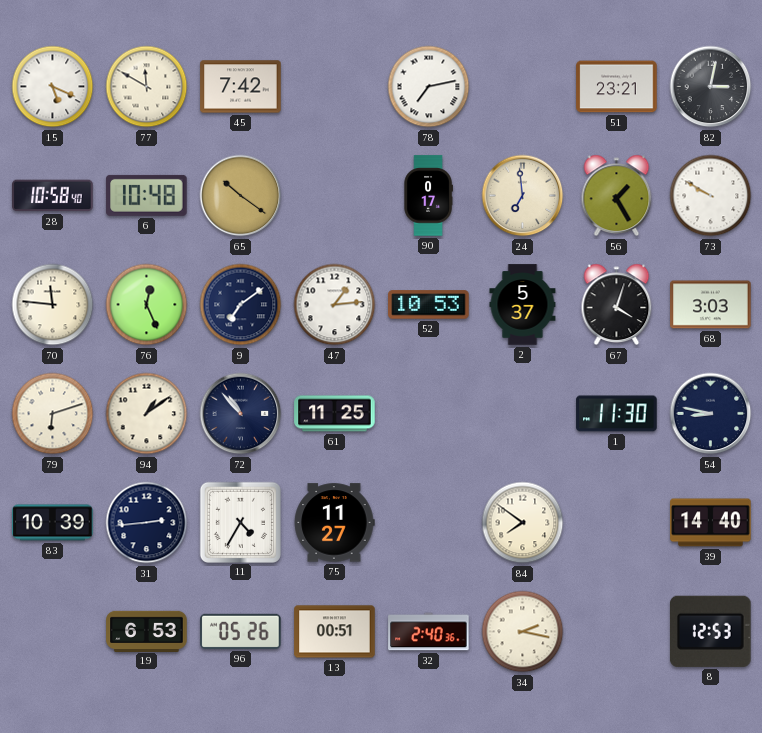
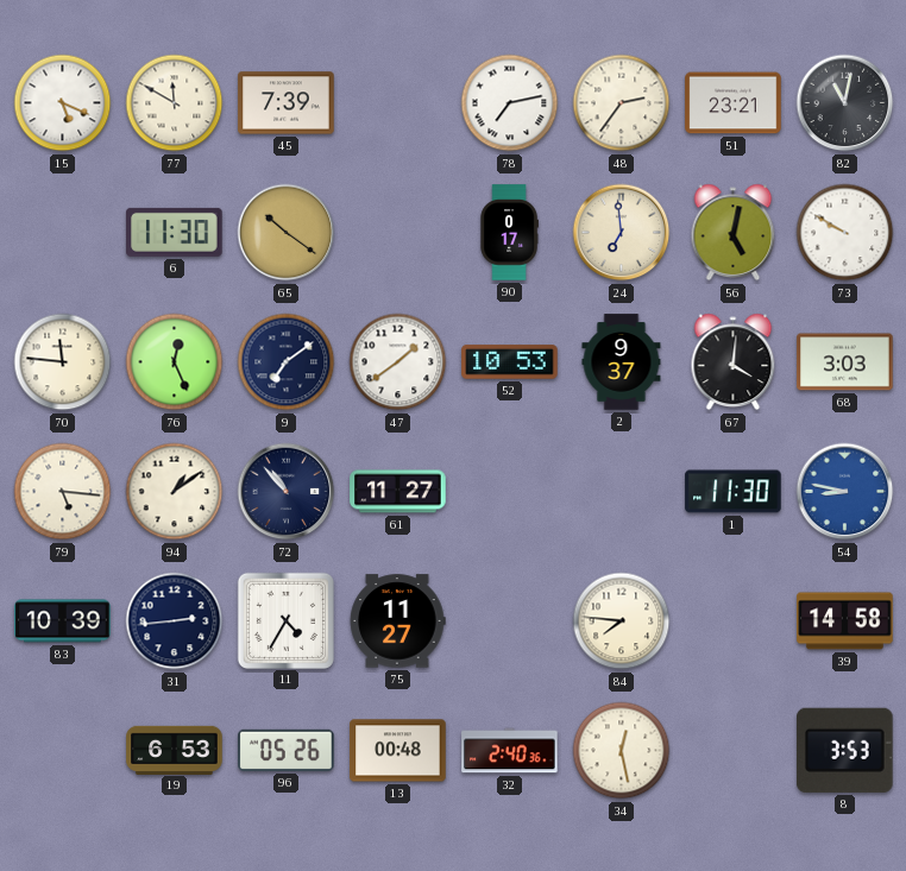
45: 7:42 -> 7:39
48: none -> 2:36
82: 3:02 -> 11:02
28: 10:58 -> none
6: 10:48 -> 11:30
56: 1:25 -> 5:02
47: 1:14 -> 1:39
2: 5:37 -> 9:37
67: 4:03 -> 4:01
79: 6:12 -> 5:16
61: 11:25 -> 11:27
54 dial: navy -> blue
84: 7:51 -> 7:46
39: 14:40 -> 14:58
13: 00:51 -> 00:48
34: 2:17 -> 12:28
8: 12:53 -> 3:53
